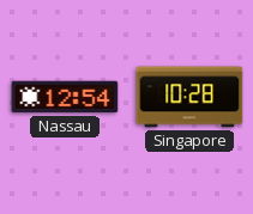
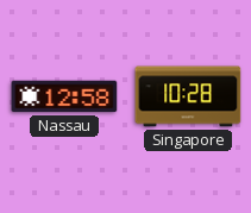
Nassau: 12:54 -> 12:58
